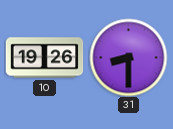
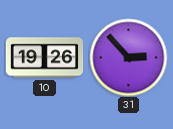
31: 8:30 -> 2:53
